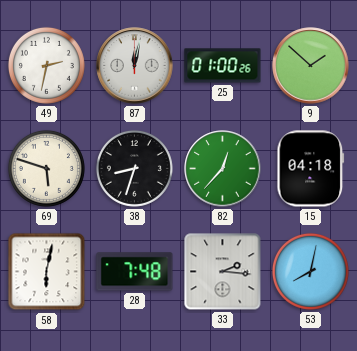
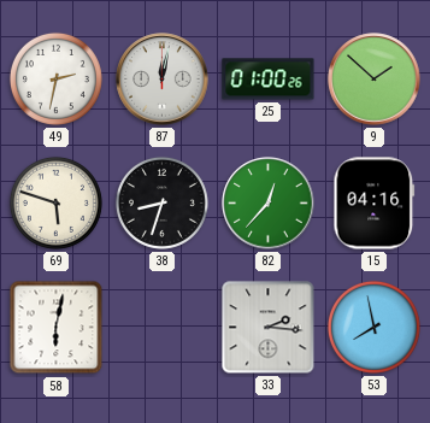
15: 04:18 -> 04:16
28: 7:48 -> none
53: 8:02 -> 7:58
